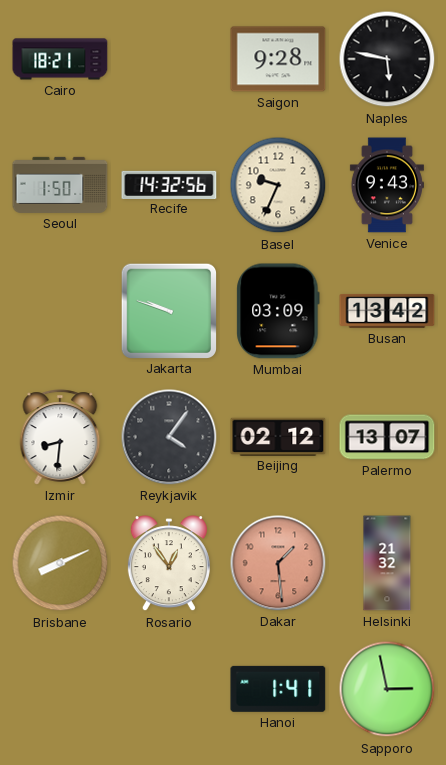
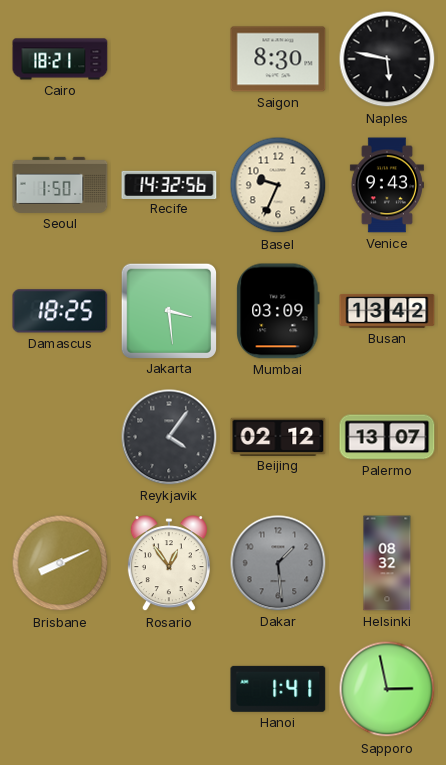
Saigon: 9:28 -> 8:30
Damascus: none -> 18:25
Jakarta: 9:48 -> 3:29
Izmir: 8:31 -> none
Dakar dial: salmon -> grey
Helsinki: 21:32 -> 08:32
